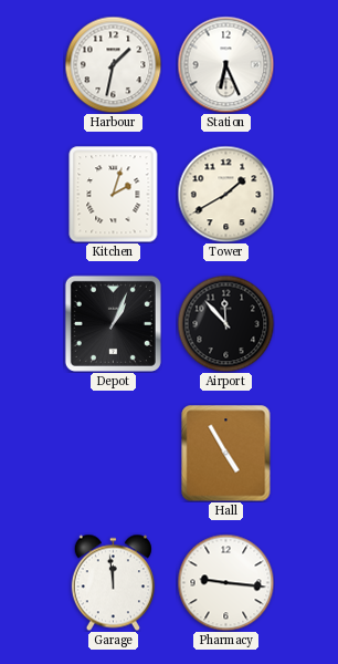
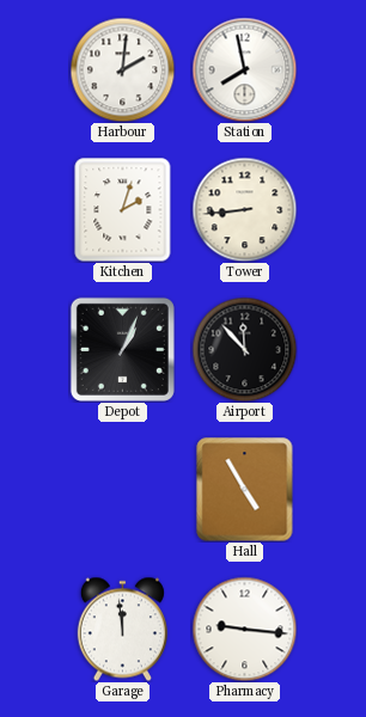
Harbour: 1:32 -> 2:01
Station: 6:26 -> 7:58
Tower: 1:40 -> 8:44
